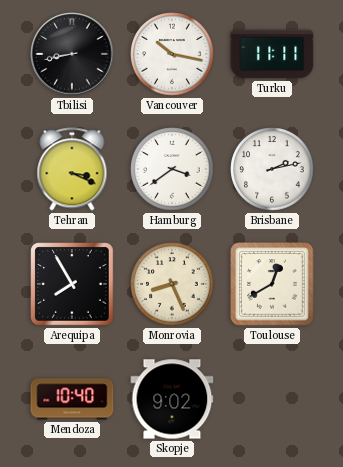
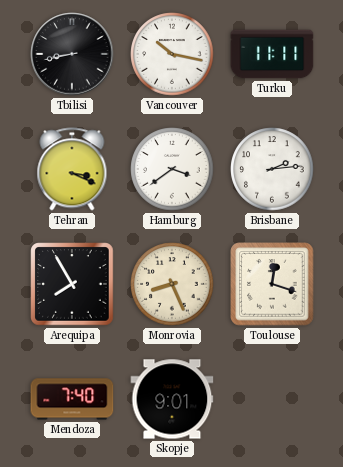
Brisbane: 2:13 -> 2:14
Toulouse: 12:40 -> 12:18
Mendoza: 10:40 -> 7:40
Skopje: 9:02 -> 9:01
